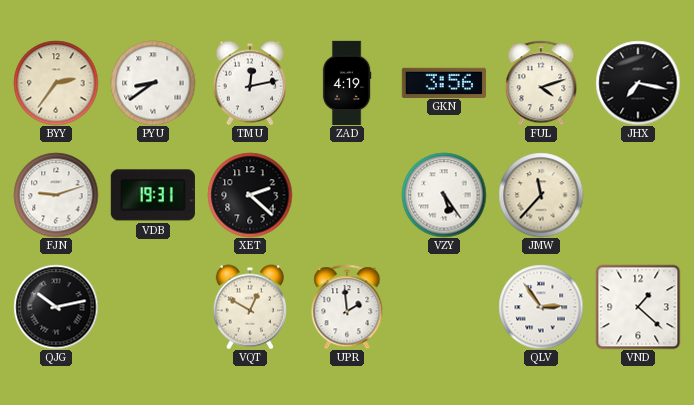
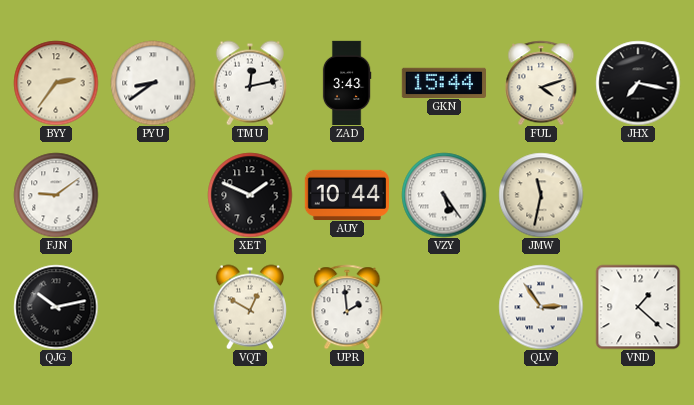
ZAD: 4:19 -> 3:43
GKN: 3:56 -> 15:44
FJN: 9:12 -> 9:09
VDB: 19:31 -> none
XET: 2:22 -> 1:49
AUY: none -> 10:44
JMW: 11:37 -> 11:32
